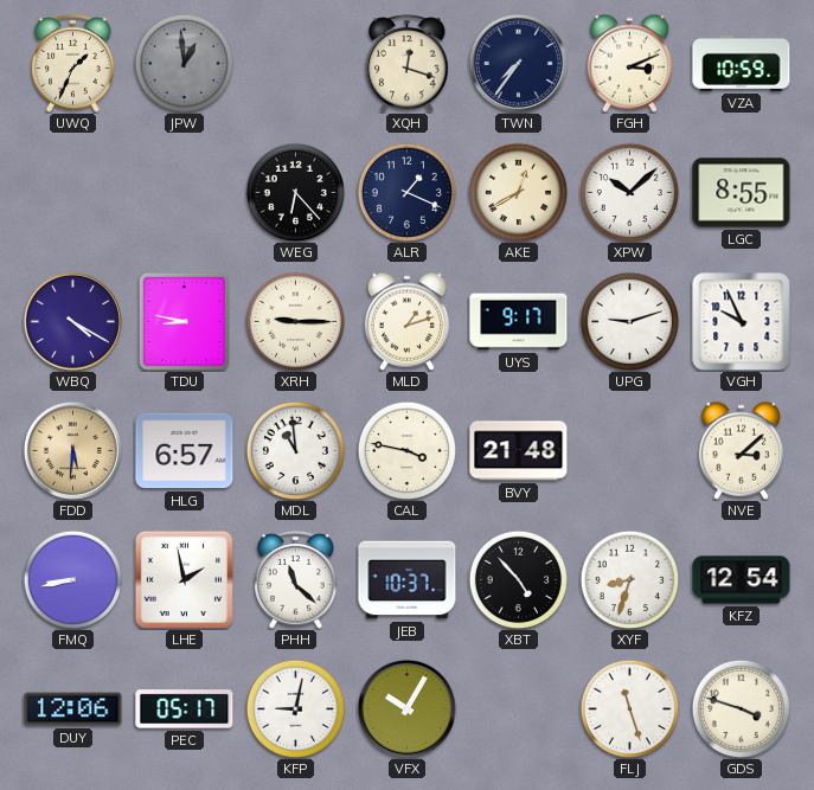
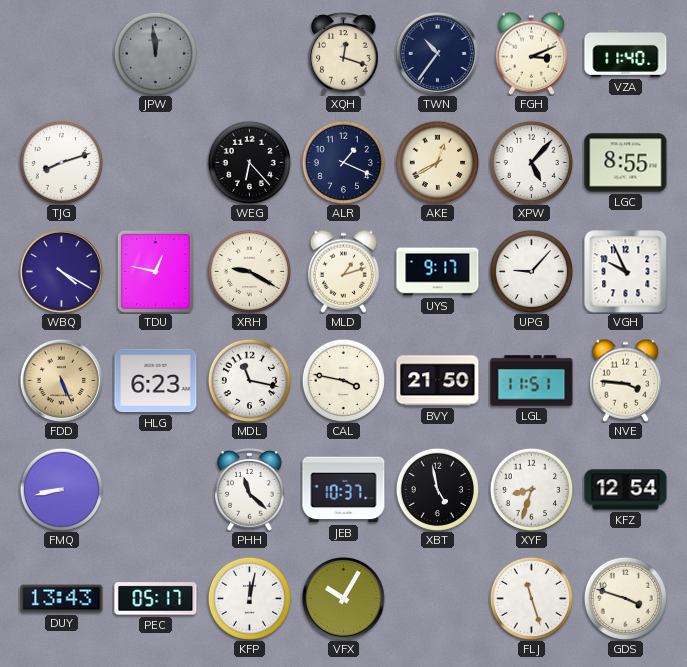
UWQ: 1:34 -> none
JPW: 12:59 -> 11:59
TWN: 7:36 -> 10:36
VZA: 10:59 -> 11:40
TJG: none -> 8:12
XPW: 10:08 -> 5:07
TDU: 8:47 -> 12:47
XRH: 9:15 -> 9:20
UPG: 9:12 -> 9:07
FDD: 5:31 -> 5:26
HLG: 6:57 -> 6:23
MDL: 10:59 -> 11:17
BVY: 21:48 -> 21:50
LGL: none -> 11:51
NVE: 3:08 -> 3:46
LHE: 1:58 -> none
XBT: 4:53 -> 4:58
DUY: 12:06 -> 13:43
KFP: 9:02 -> 12:02
